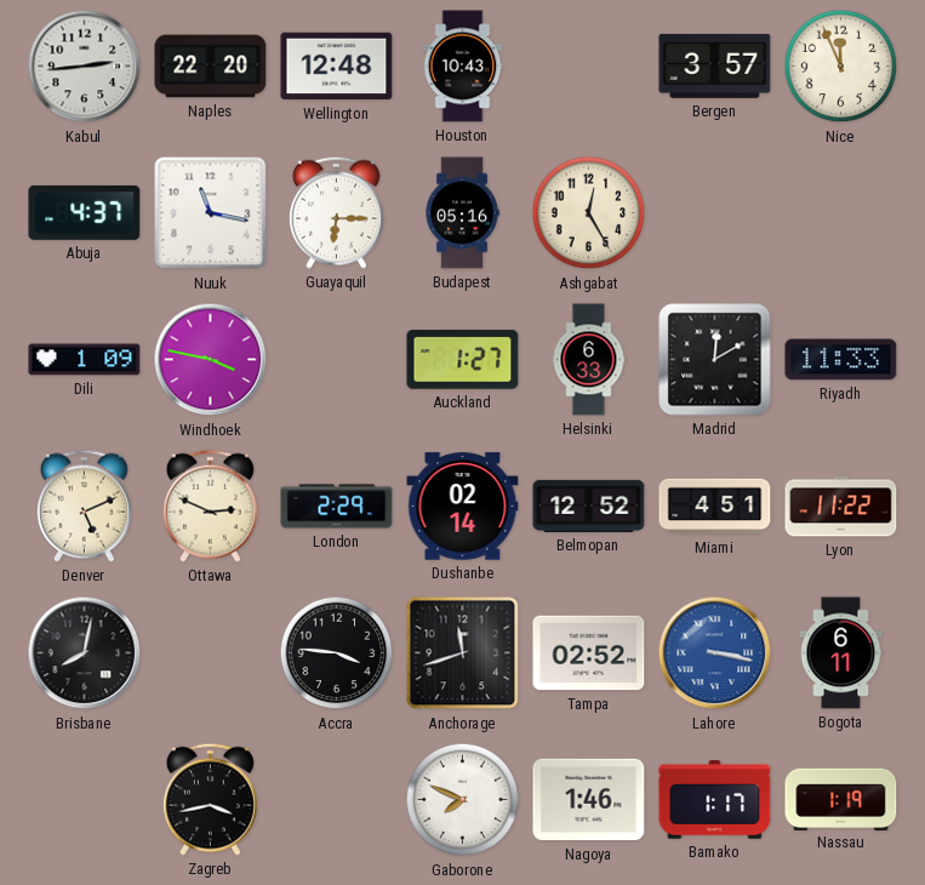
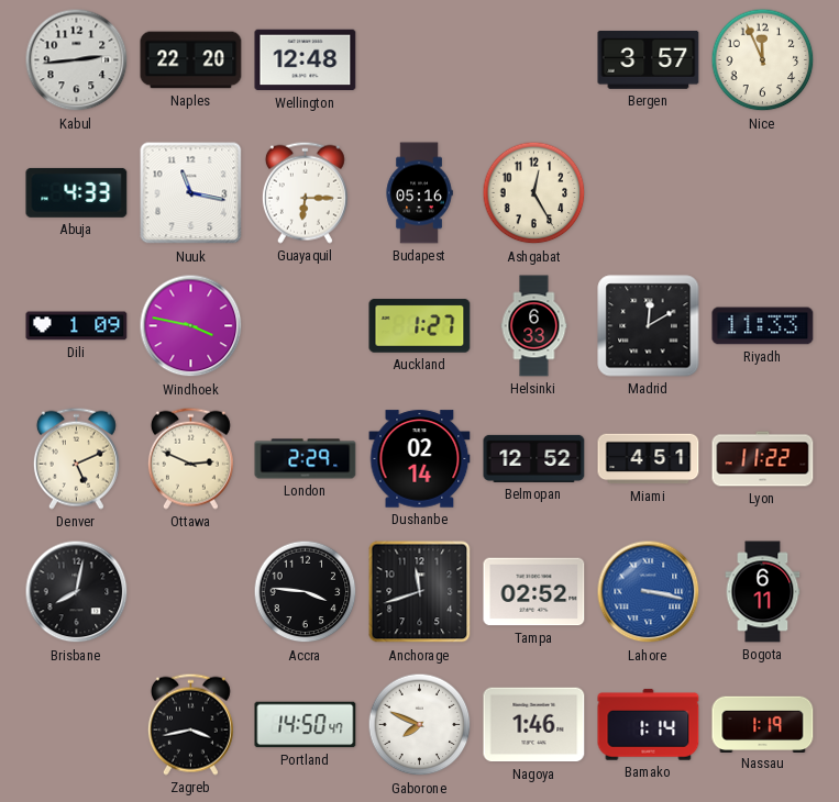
Houston: 10:43 -> none
Abuja: 4:37 -> 4:33
Portland: none -> 14:50
Bamako: 1:17 -> 1:14
